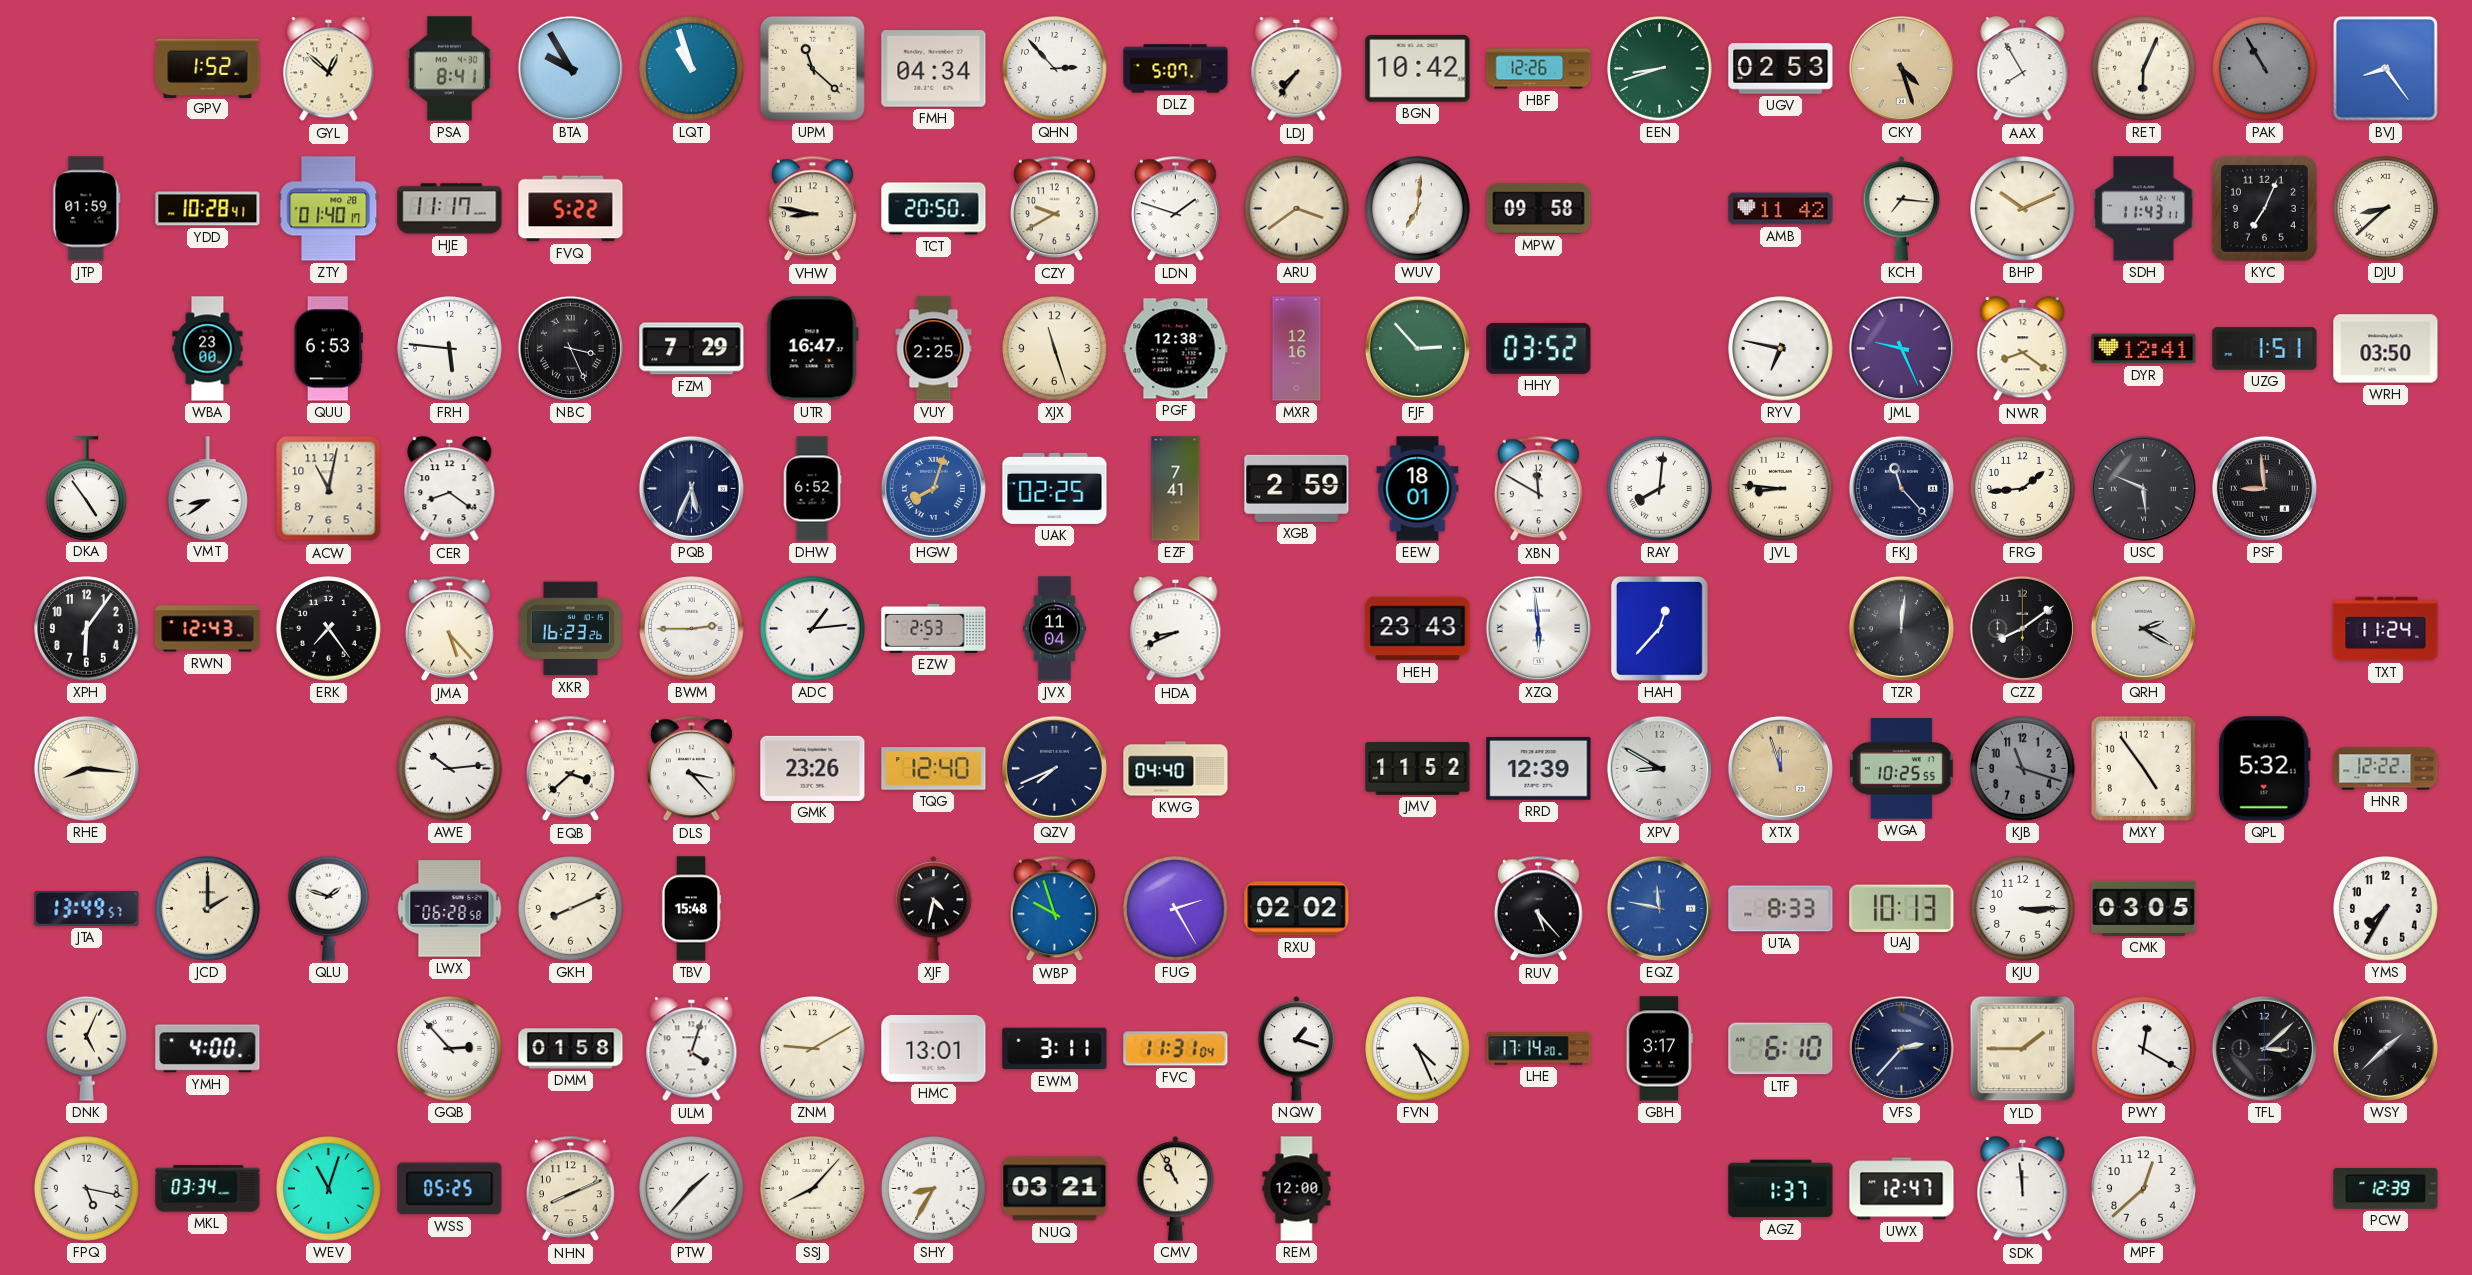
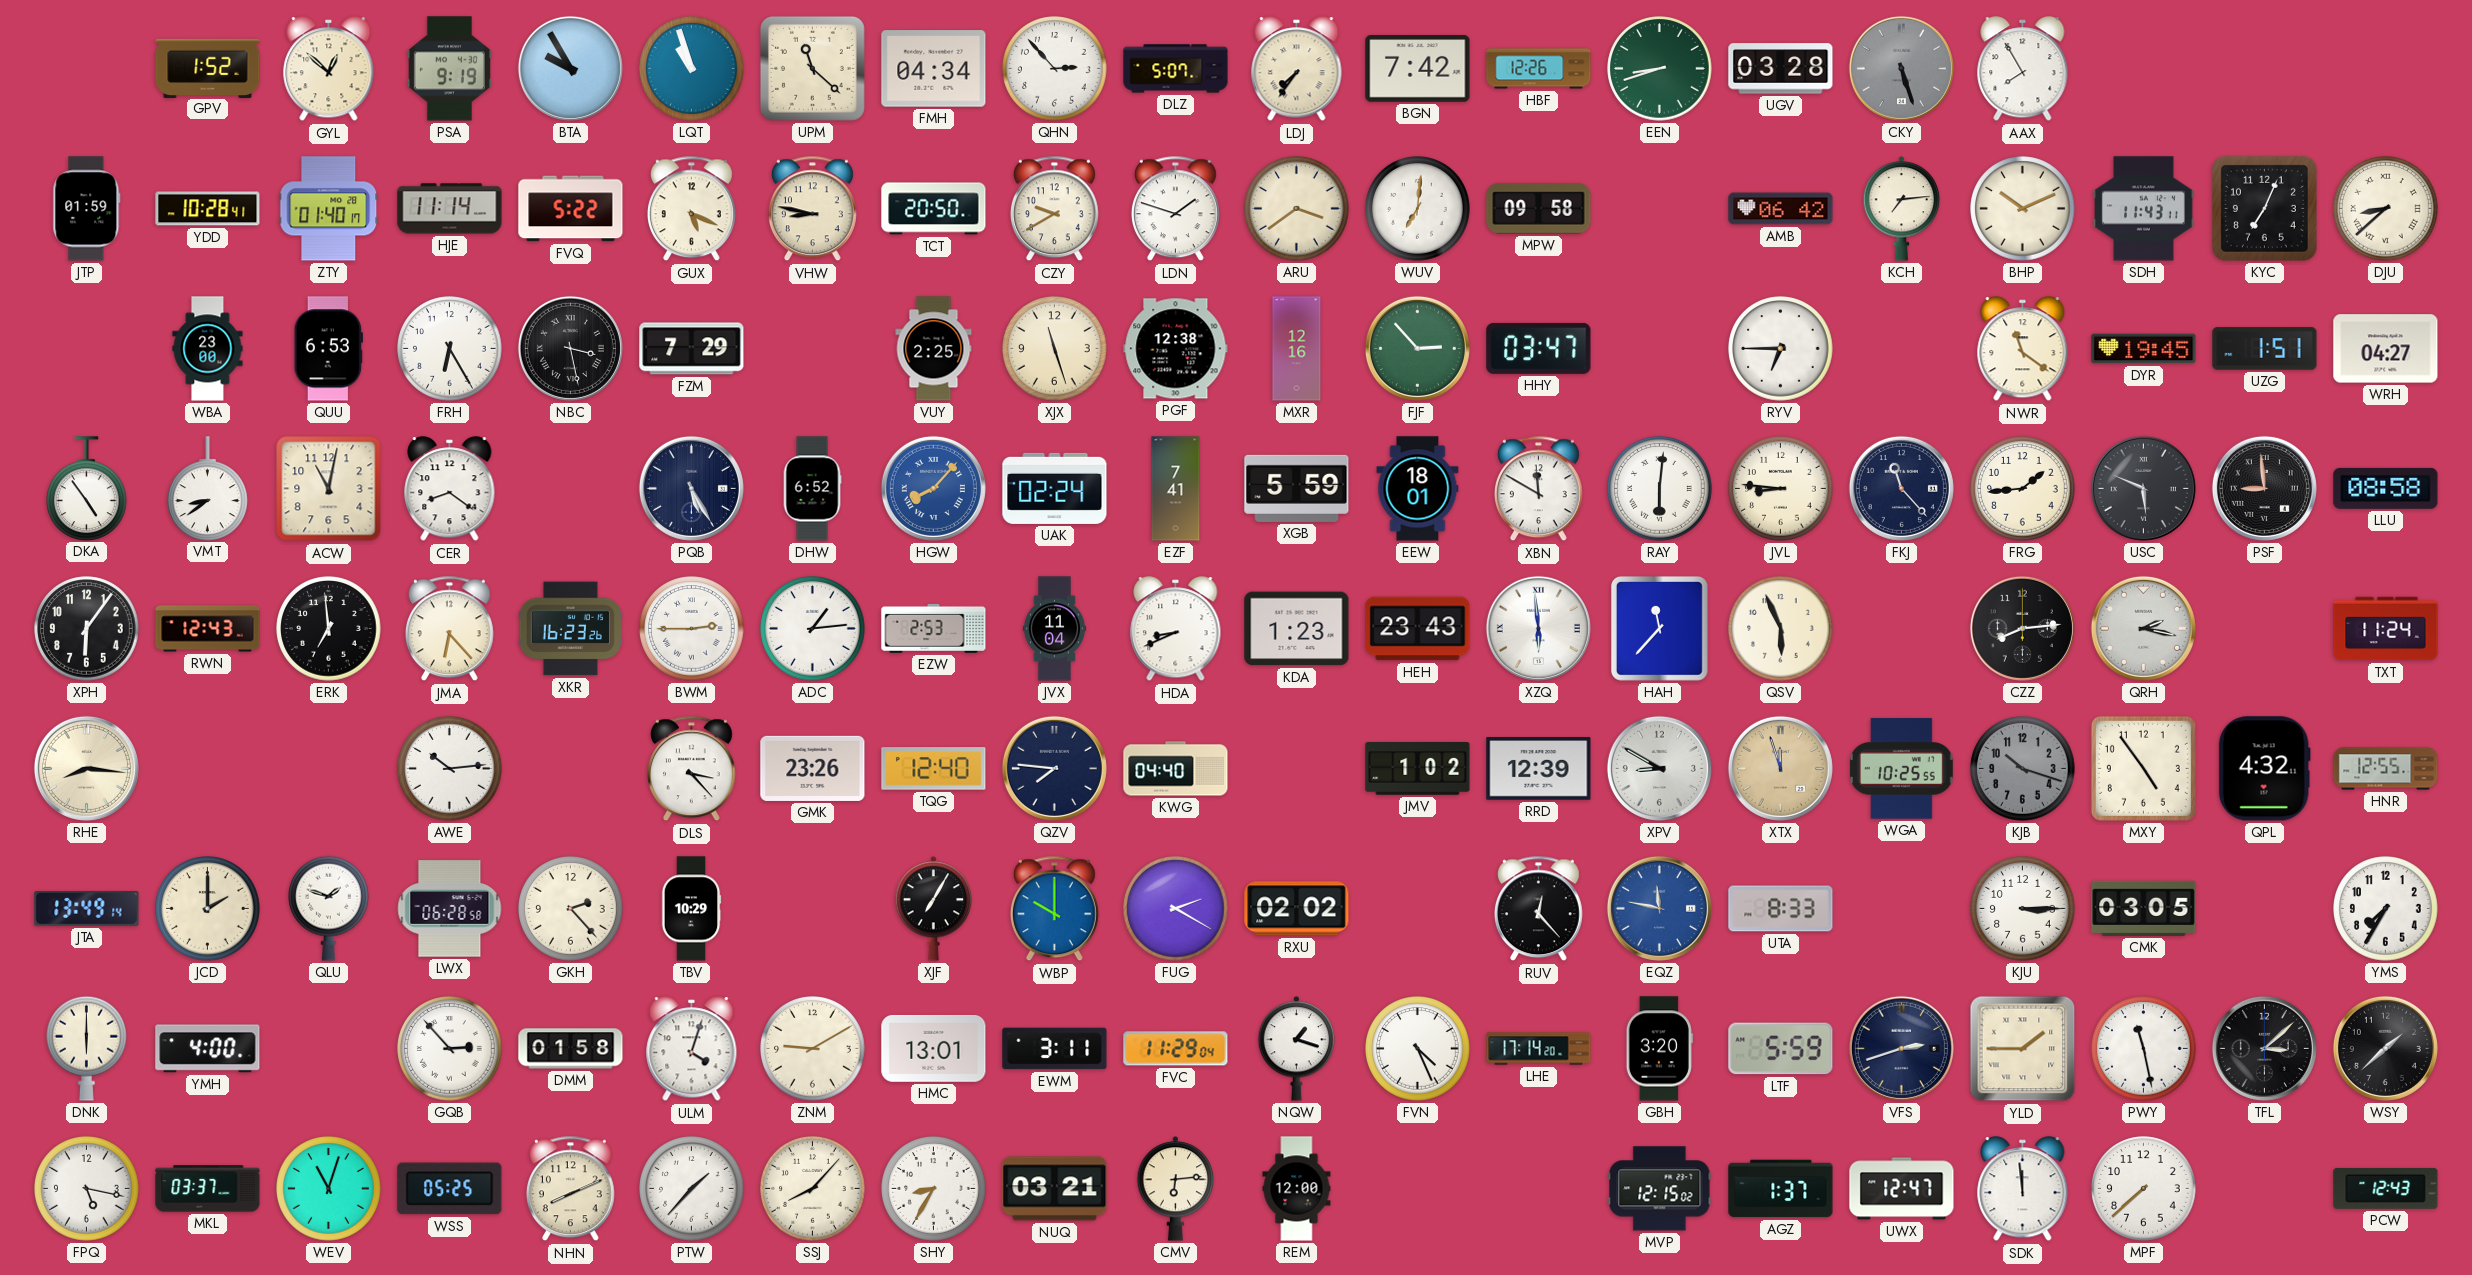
PSA: 8:41 -> 9:19
BGN: 10:42 -> 7:42
UGV: 02:53 -> 03:28
CKY: 4:27 -> 5:27
CKY dial: champagne -> grey
RET: 6:04 -> none
PAK: 10:55 -> none
BVJ: 8:24 -> none
HJE: 11:17 -> 11:14
GUX: none -> 5:19
AMB: 11:42 -> 06:42
KCH: 7:16 -> 7:14
FRH: 5:46 -> 6:25
NBC: 3:26 -> 3:28
UTR: 16:47 -> none
HHY: 03:52 -> 03:47
RYV: 6:47 -> 6:45
JML: 9:26 -> none
NWR: 8:21 -> 11:21
DYR: 12:41 -> 19:45
WRH: 03:50 -> 04:27
PQB: 5:34 -> 5:25
HGW: 8:03 -> 8:07
UAK: 02:25 -> 02:24
XGB: 2:59 -> 5:59
RAY: 8:01 -> 6:01
LLU: none -> 08:58
ERK: 7:24 -> 6:59
JMA: 5:23 -> 6:23
KDA: none -> 1:23
HAH: 12:37 -> 11:37
QSV: none -> 5:56
TZR: 12:01 -> none
CZZ: 8:09 -> 8:14
QRH: 2:20 -> 2:17
EQB: 3:38 -> none
QZV: 7:41 -> 7:46
JMV: 11:52 -> 1:02
KJB: 11:18 -> 10:18
QPL: 5:32 -> 4:32
HNR: 12:22 -> 12:55
JTA: 13:49:57 -> 13:49:14
GKH: 8:11 -> 2:23
TBV: 15:48 -> 10:29
XJF: 4:32 -> 7:05
WBP: 9:57 -> 10:00
FUG: 2:25 -> 2:20
RUV: 5:23 -> 12:23
UAJ: 10:13 -> none
DNK: 5:04 -> 6:00
FVC: 11:31 -> 11:29
GBH: 3:17 -> 3:20
LTF: 6:10 -> 5:59
VFS: 2:37 -> 2:42
PWY: 12:20 -> 11:28
MKL: 03:34 -> 03:37
CMV: 10:56 -> 6:14
MVP: none -> 12:15
MPF: 12:38 -> 7:38
PCW: 12:39 -> 12:43
